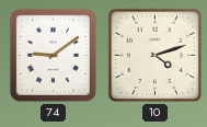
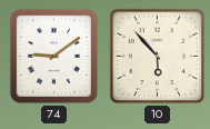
10: 4:12 -> 5:53
